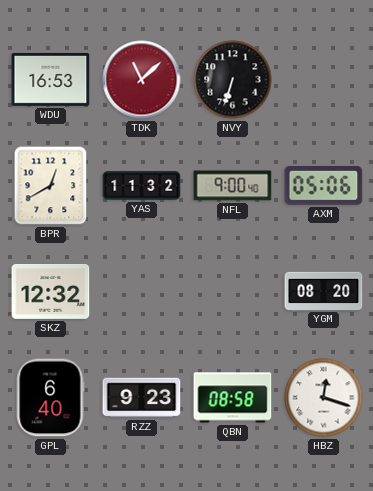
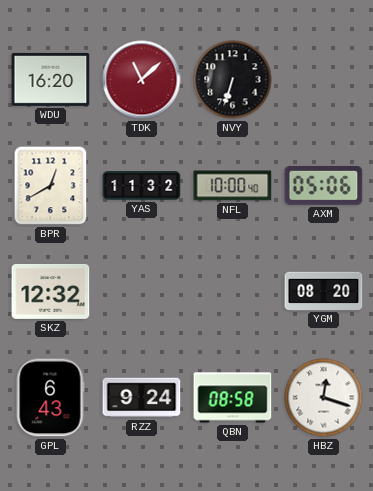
WDU: 16:53 -> 16:20
NFL: 9:00 -> 10:00
GPL: 6:40 -> 6:43
RZZ: 9:23 -> 9:24
